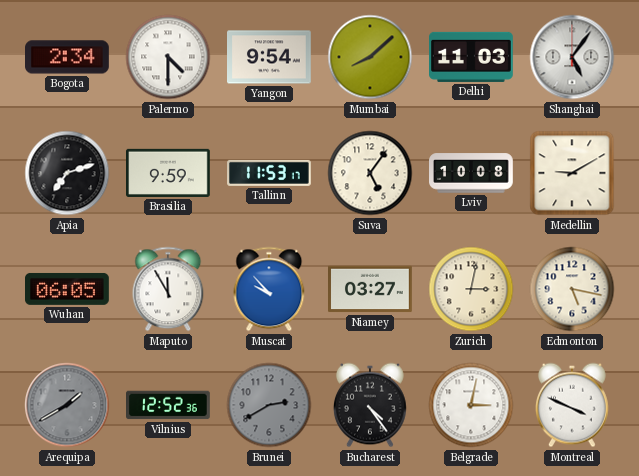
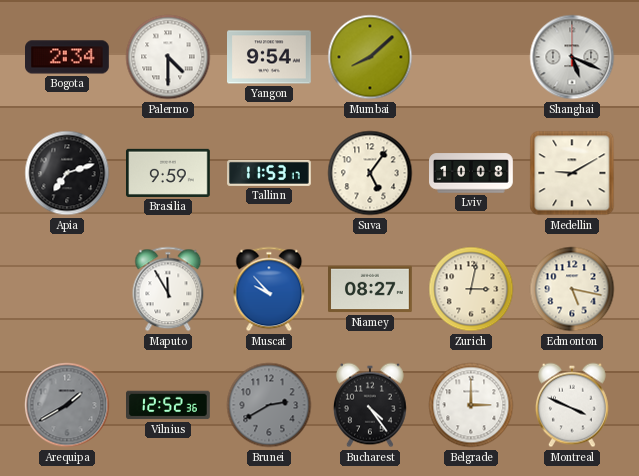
Delhi: 11:03 -> none
Shanghai: 5:06 -> 5:19
Wuhan: 06:05 -> none
Niamey: 03:27 -> 08:27
Belgrade: 3:02 -> 3:00
